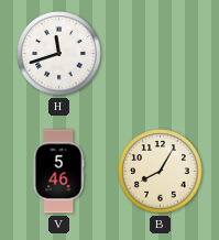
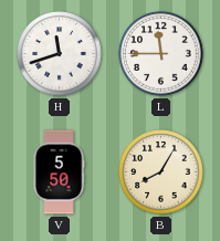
L: none -> 11:45
V: 5:46 -> 5:50
